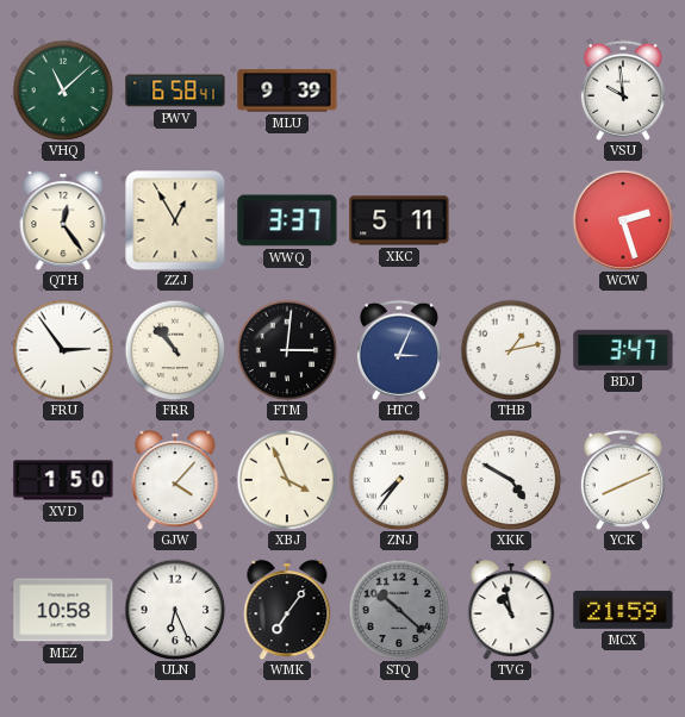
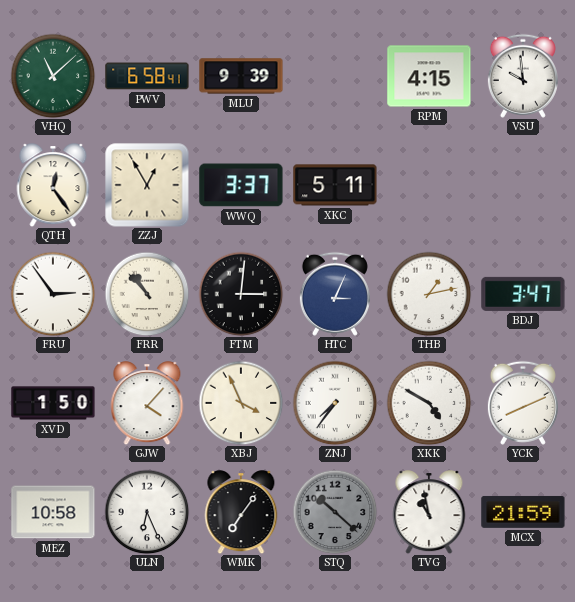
RPM: none -> 4:15
WCW: 2:27 -> none
